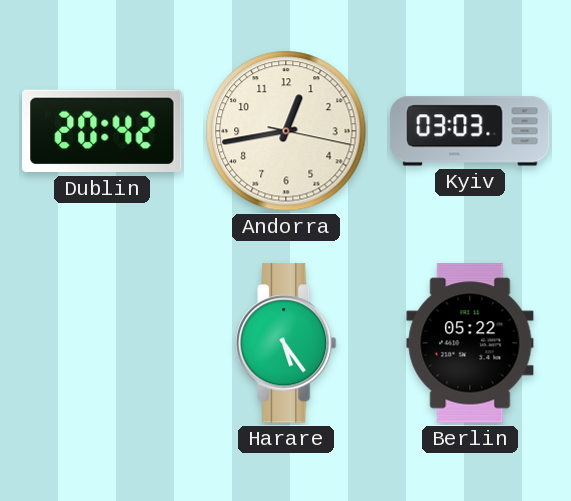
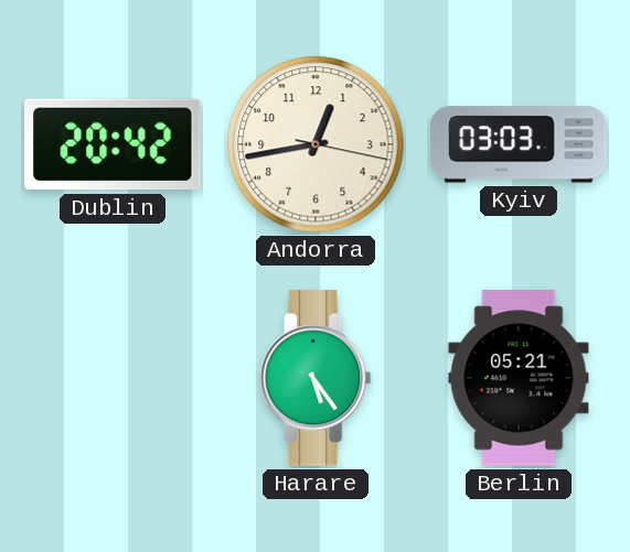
Berlin: 05:22 -> 05:21
